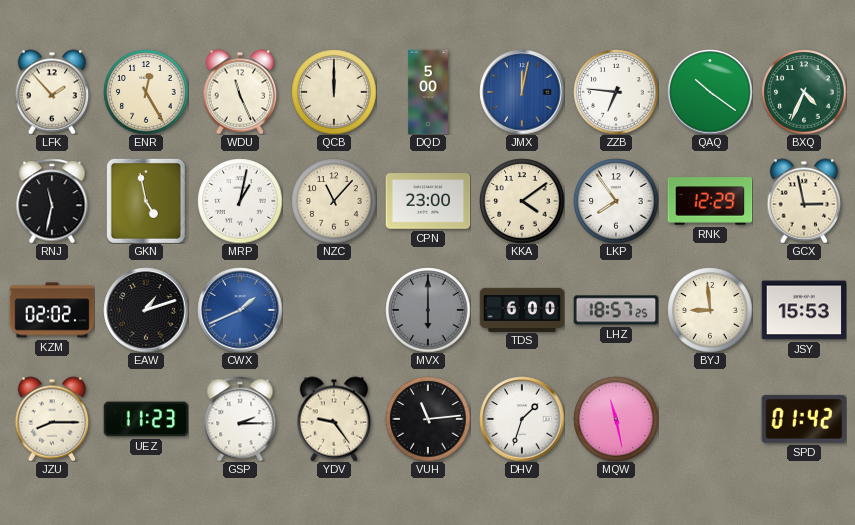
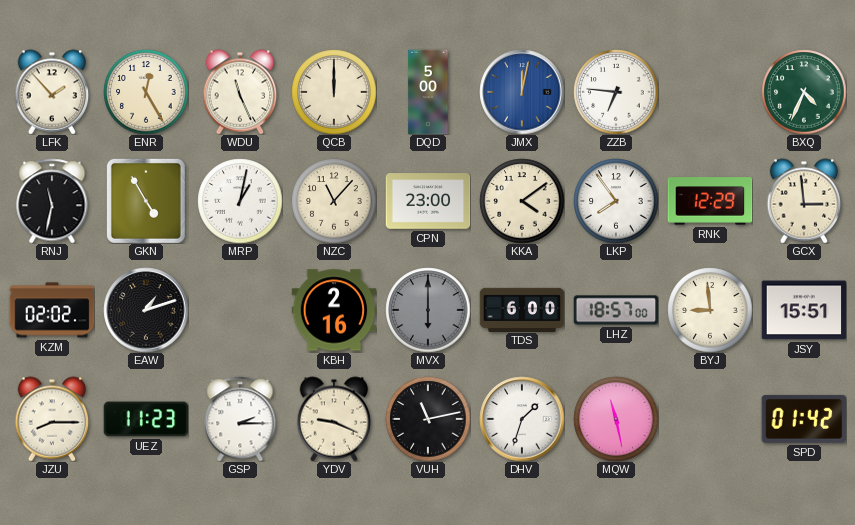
QAQ: 10:21 -> none
GKN: 4:58 -> 4:55
GCX: 2:58 -> 2:59
CWX: 1:41 -> none
KBH: none -> 2:16
LHZ: 18:57:25 -> 18:57:00
JSY: 15:53 -> 15:51
YDV: 9:24 -> 9:19
VUH: 11:14 -> 11:13
